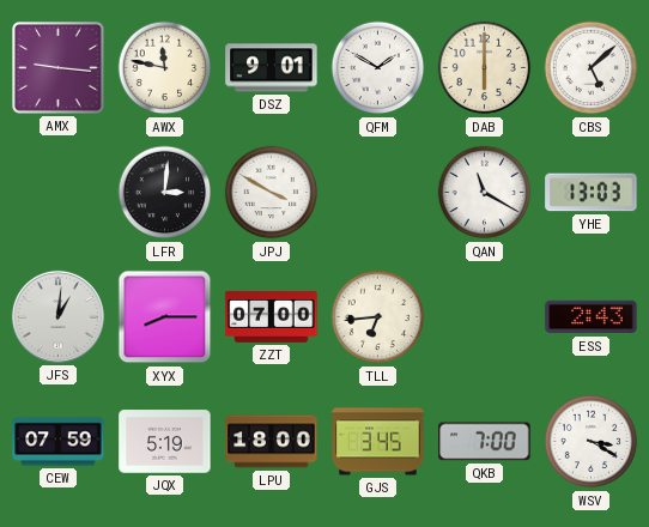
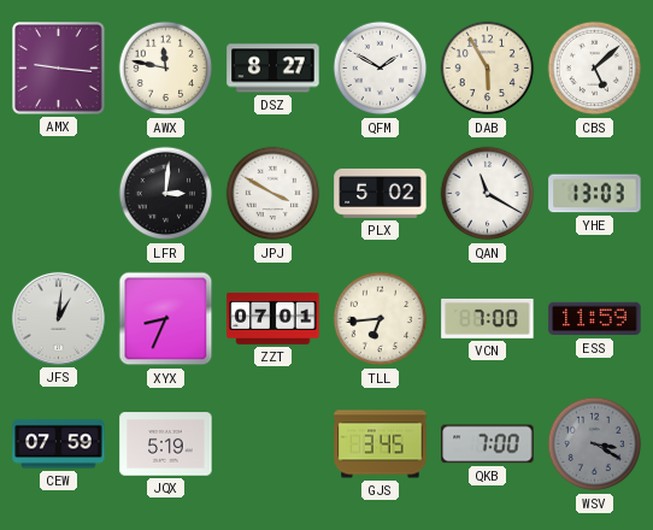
DSZ: 9:01 -> 8:27
DAB: 6:00 -> 5:55
PLX: none -> 5:02
XYX: 8:15 -> 8:34
ZZT: 07:00 -> 07:01
VCN: none -> 7:00
ESS: 2:43 -> 11:59
LPU: 18:00 -> none
WSV dial: white -> grey
